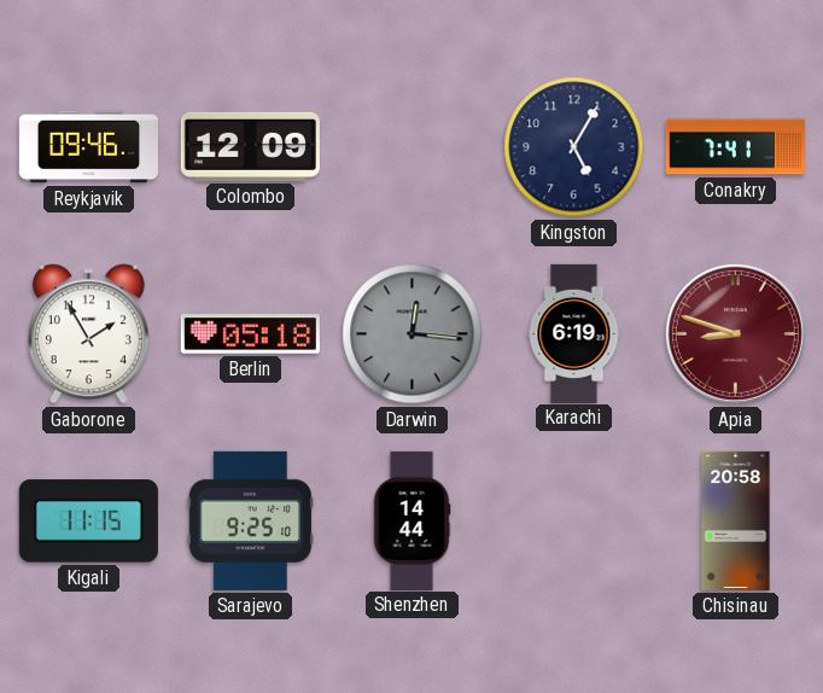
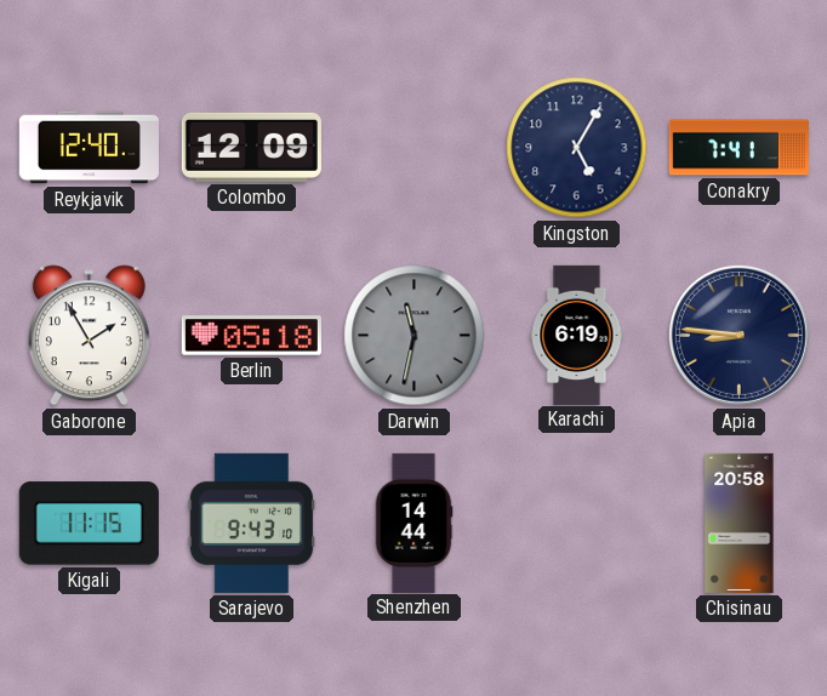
Reykjavik: 09:46 -> 12:40
Darwin: 12:16 -> 11:32
Apia: 8:48 -> 8:46
Apia dial: burgundy -> navy
Sarajevo: 9:25 -> 9:43
